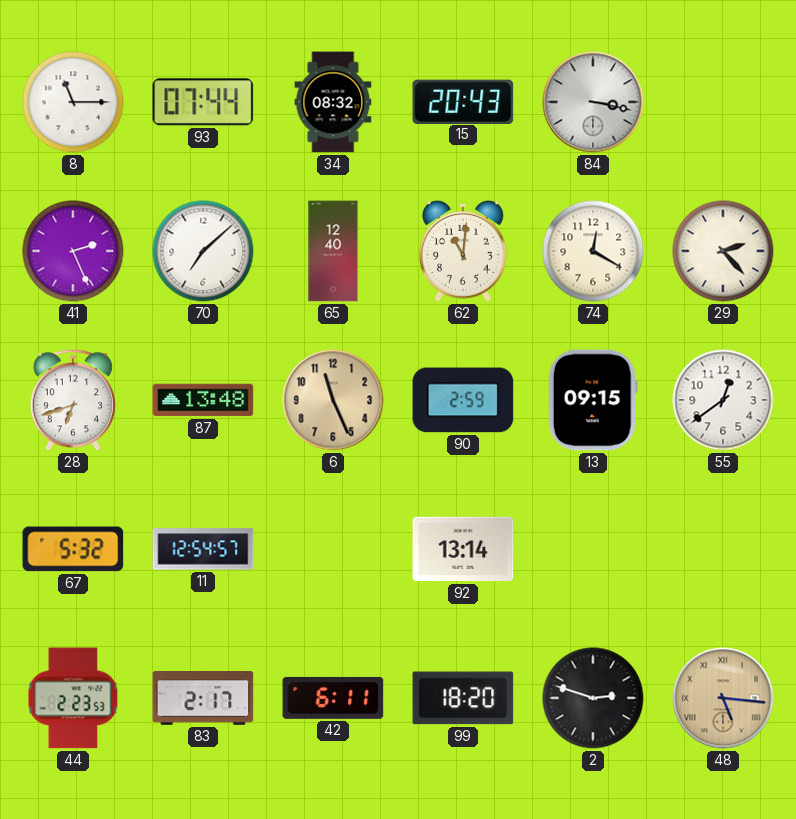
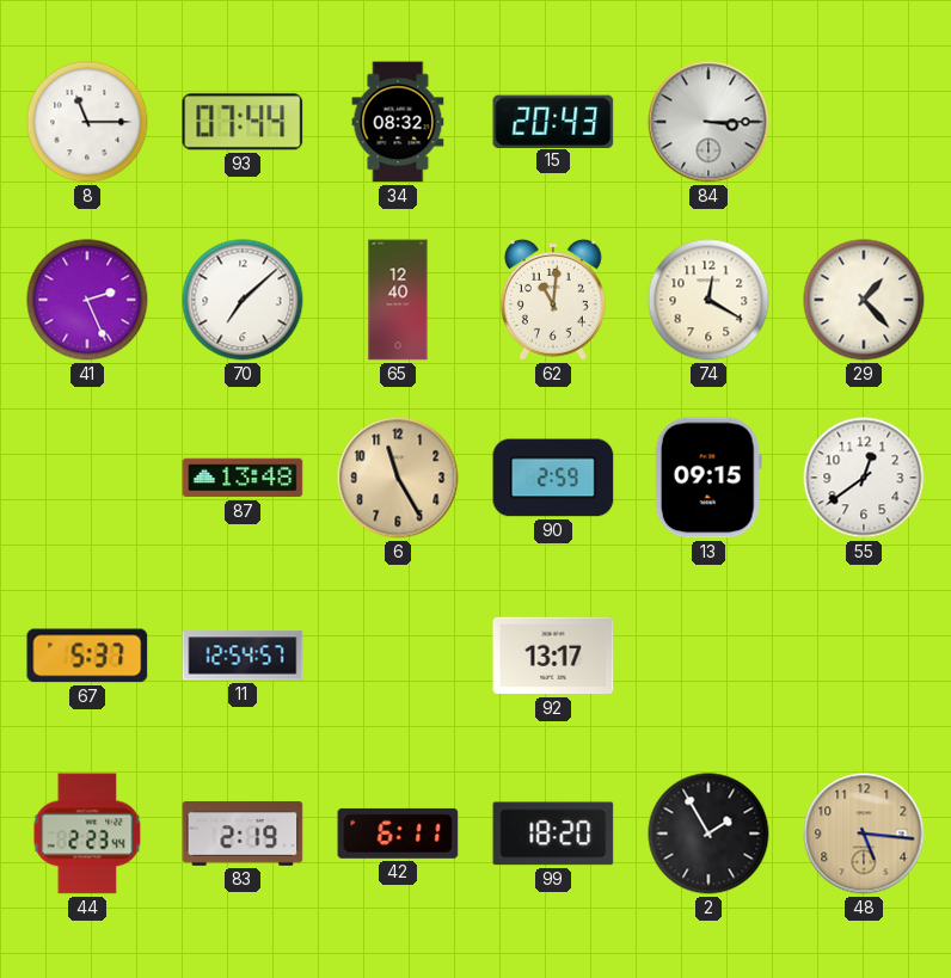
84: 3:17 -> 3:15
29: 2:23 -> 1:23
28: 6:42 -> none
6: 11:26 -> 11:25
67: 5:32 -> 5:37
92: 13:14 -> 13:17
44: 2:23:53 -> 2:23:44
83: 2:17 -> 2:19
2: 2:48 -> 1:55
48 numerals: Roman -> Arabic
